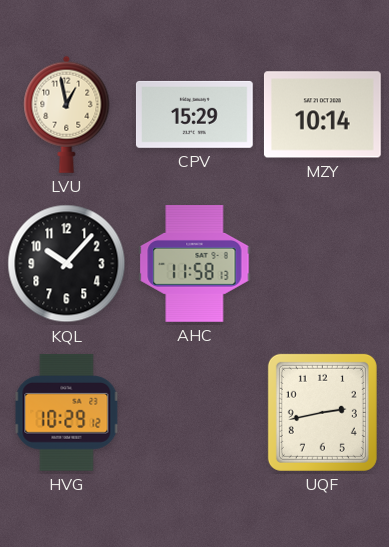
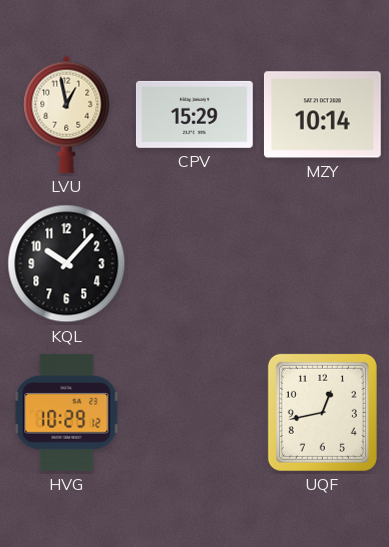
AHC: 11:58 -> none
UQF: 2:43 -> 12:43
